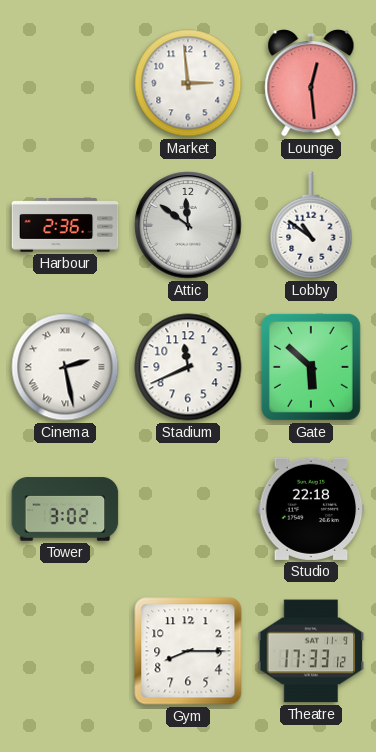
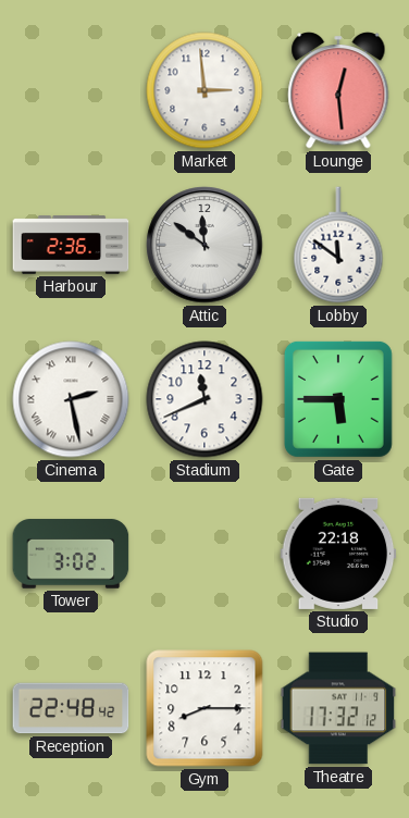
Lobby: 10:51 -> 11:51
Gate: 5:52 -> 5:45
Reception: none -> 22:48
Theatre: 17:33 -> 17:32
